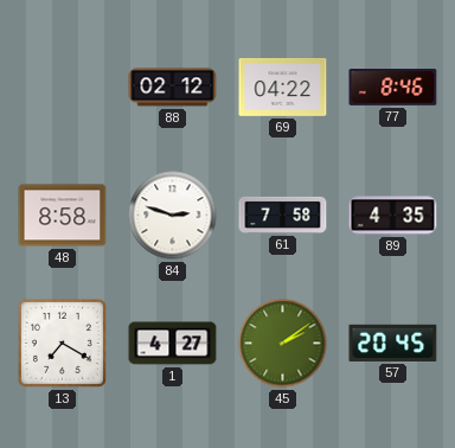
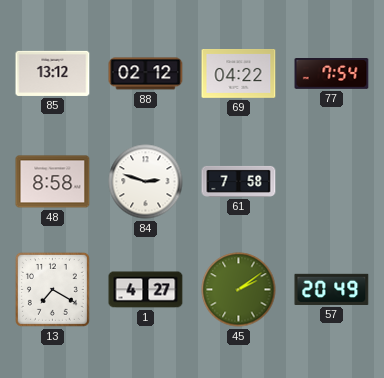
85: none -> 13:12
77: 8:46 -> 7:54
89: 4:35 -> none
57: 20:45 -> 20:49
